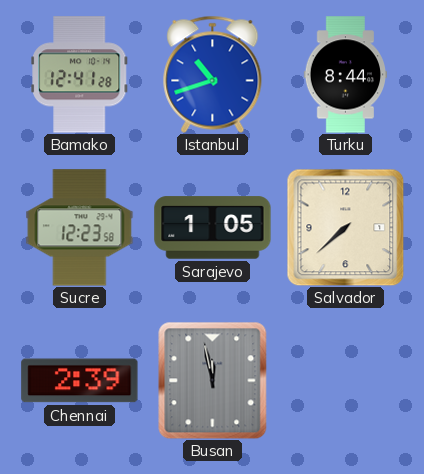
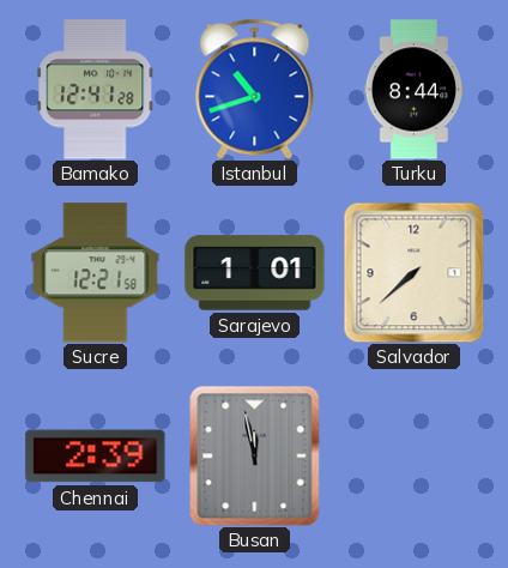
Sucre: 12:23 -> 12:21
Sarajevo: 1:05 -> 1:01
